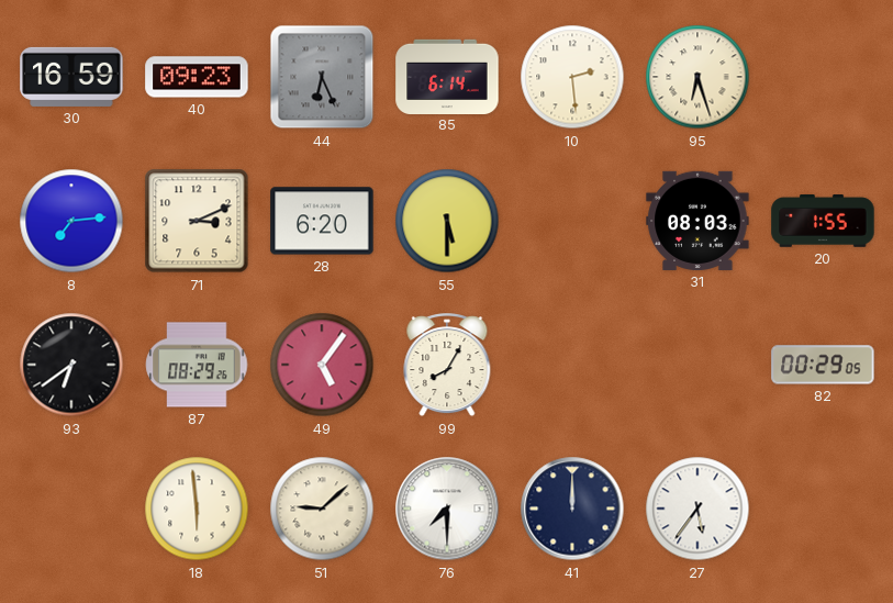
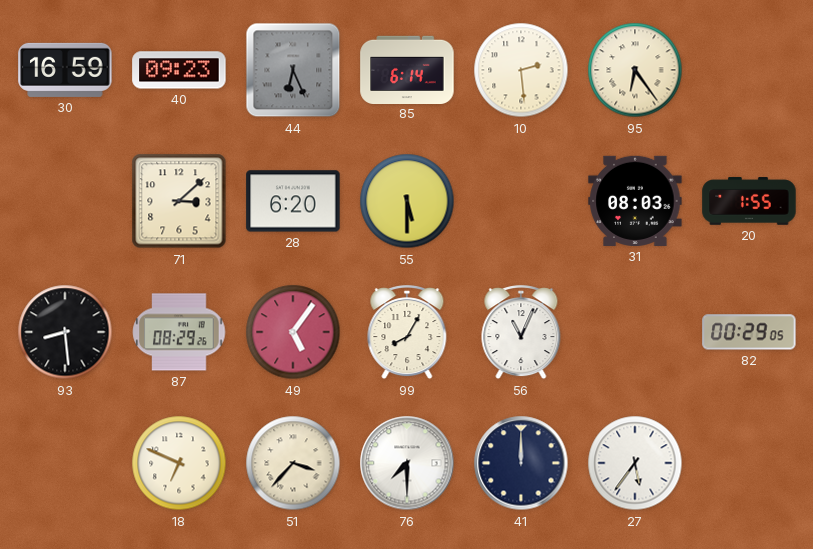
95: 6:27 -> 6:24
8: 7:14 -> none
71: 3:11 -> 3:08
93: 6:39 -> 8:29
56: none -> 11:04
18: 5:59 -> 6:49
51: 9:08 -> 3:37
